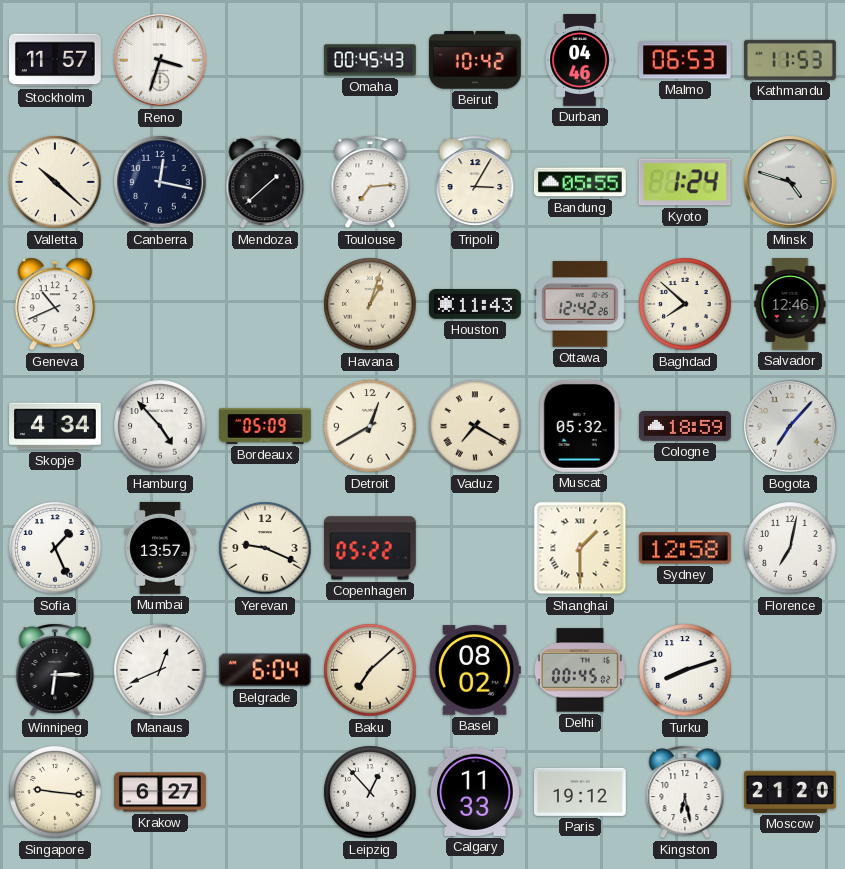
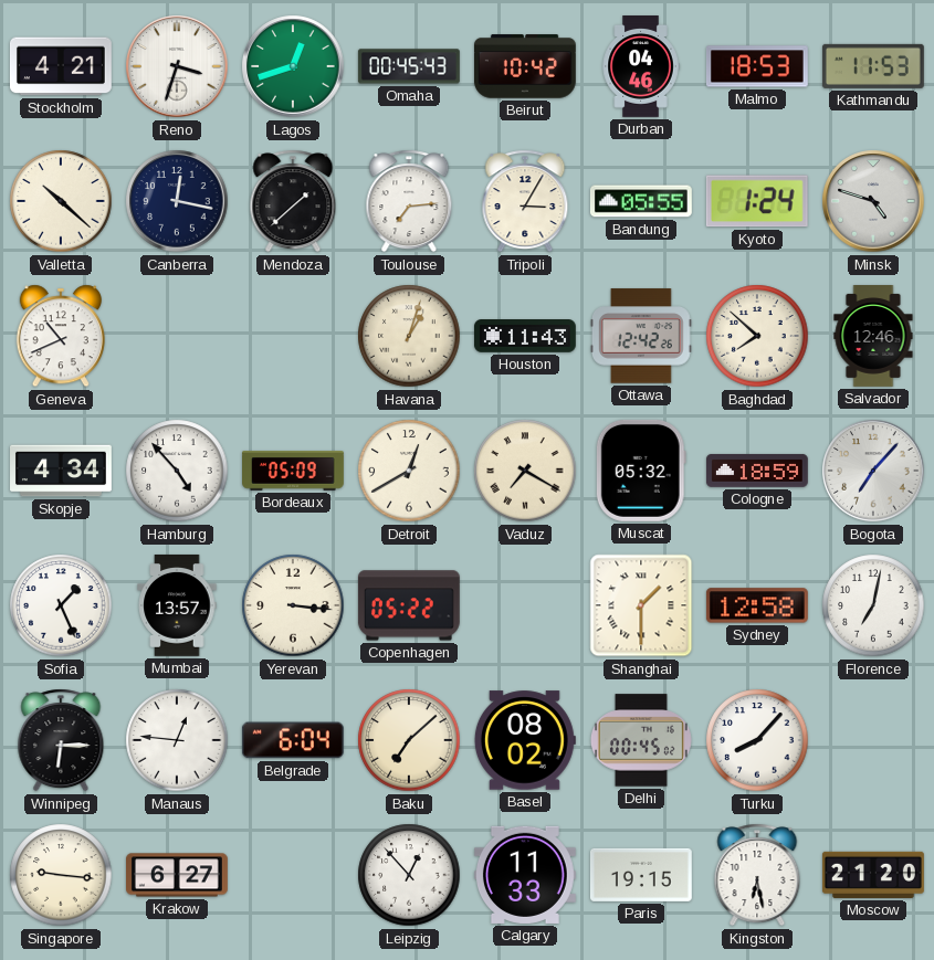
Stockholm: 11:57 -> 4:21
Lagos: none -> 12:42
Malmo: 06:53 -> 18:53
Yerevan: 9:19 -> 3:16
Manaus: 12:41 -> 12:46
Turku: 8:12 -> 8:07
Paris: 19:12 -> 19:15
